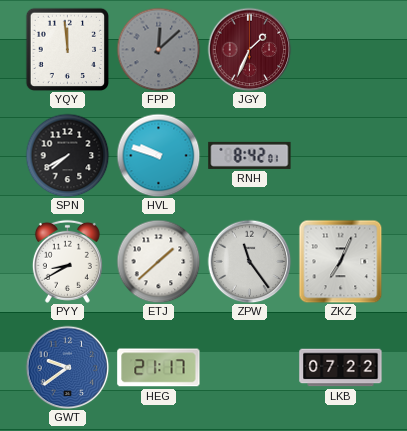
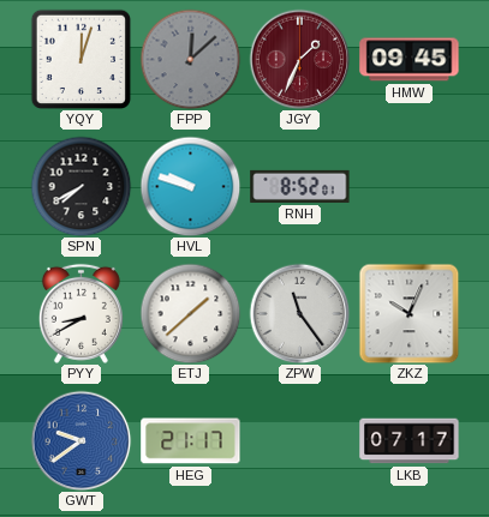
YQY: 11:59 -> 12:03
HMW: none -> 09:45
RNH: 8:42 -> 8:52
ZKZ: 7:04 -> 10:04
LKB: 07:22 -> 07:17
